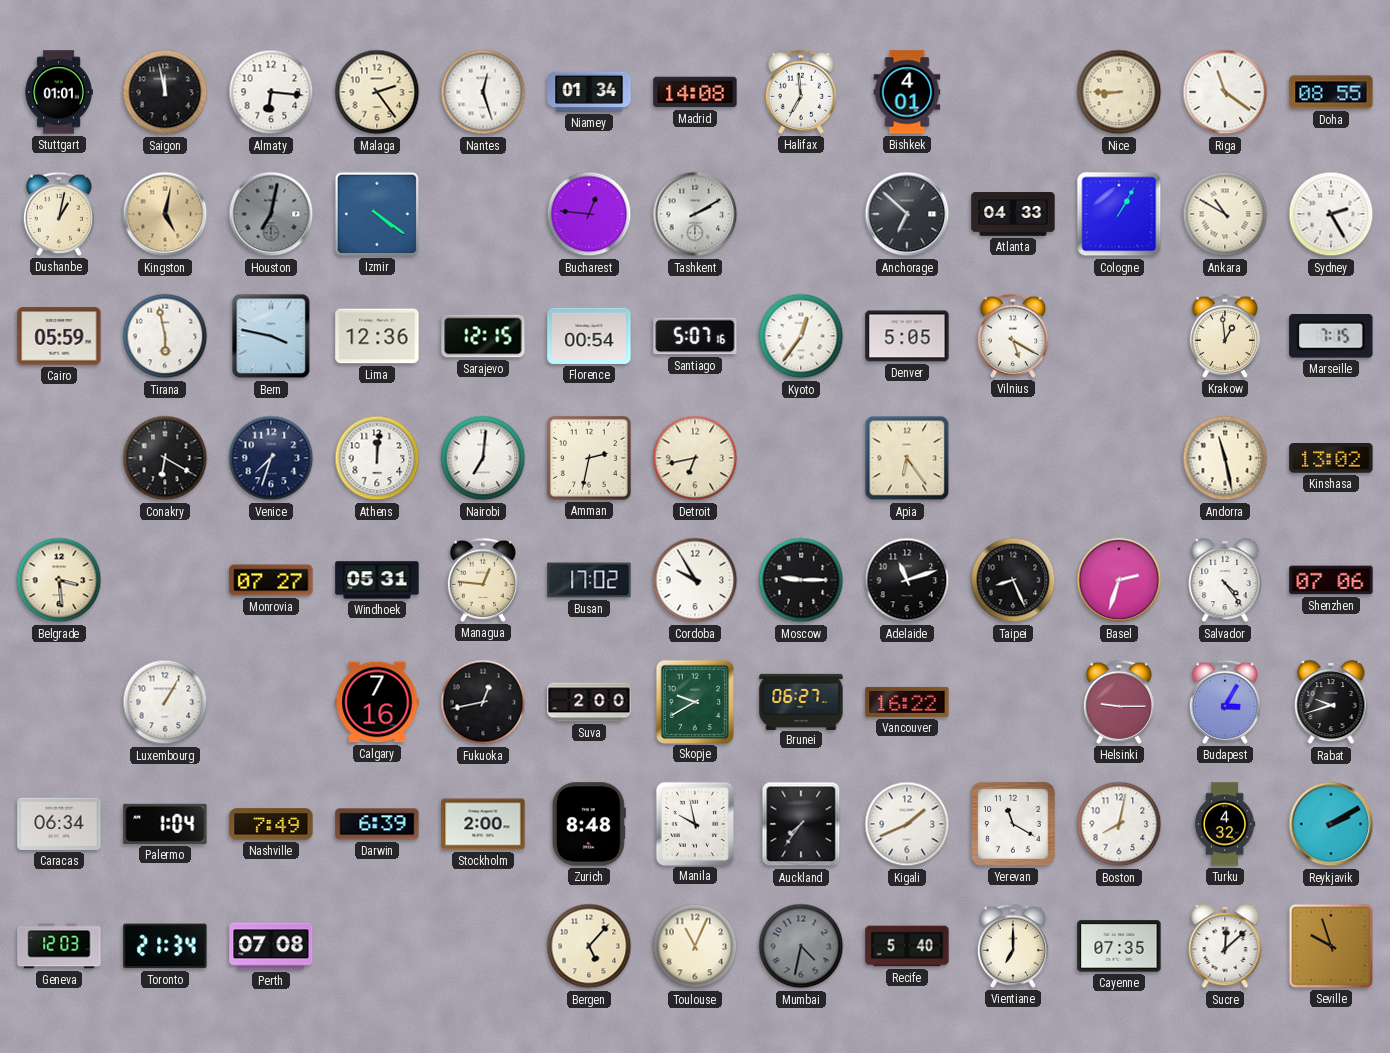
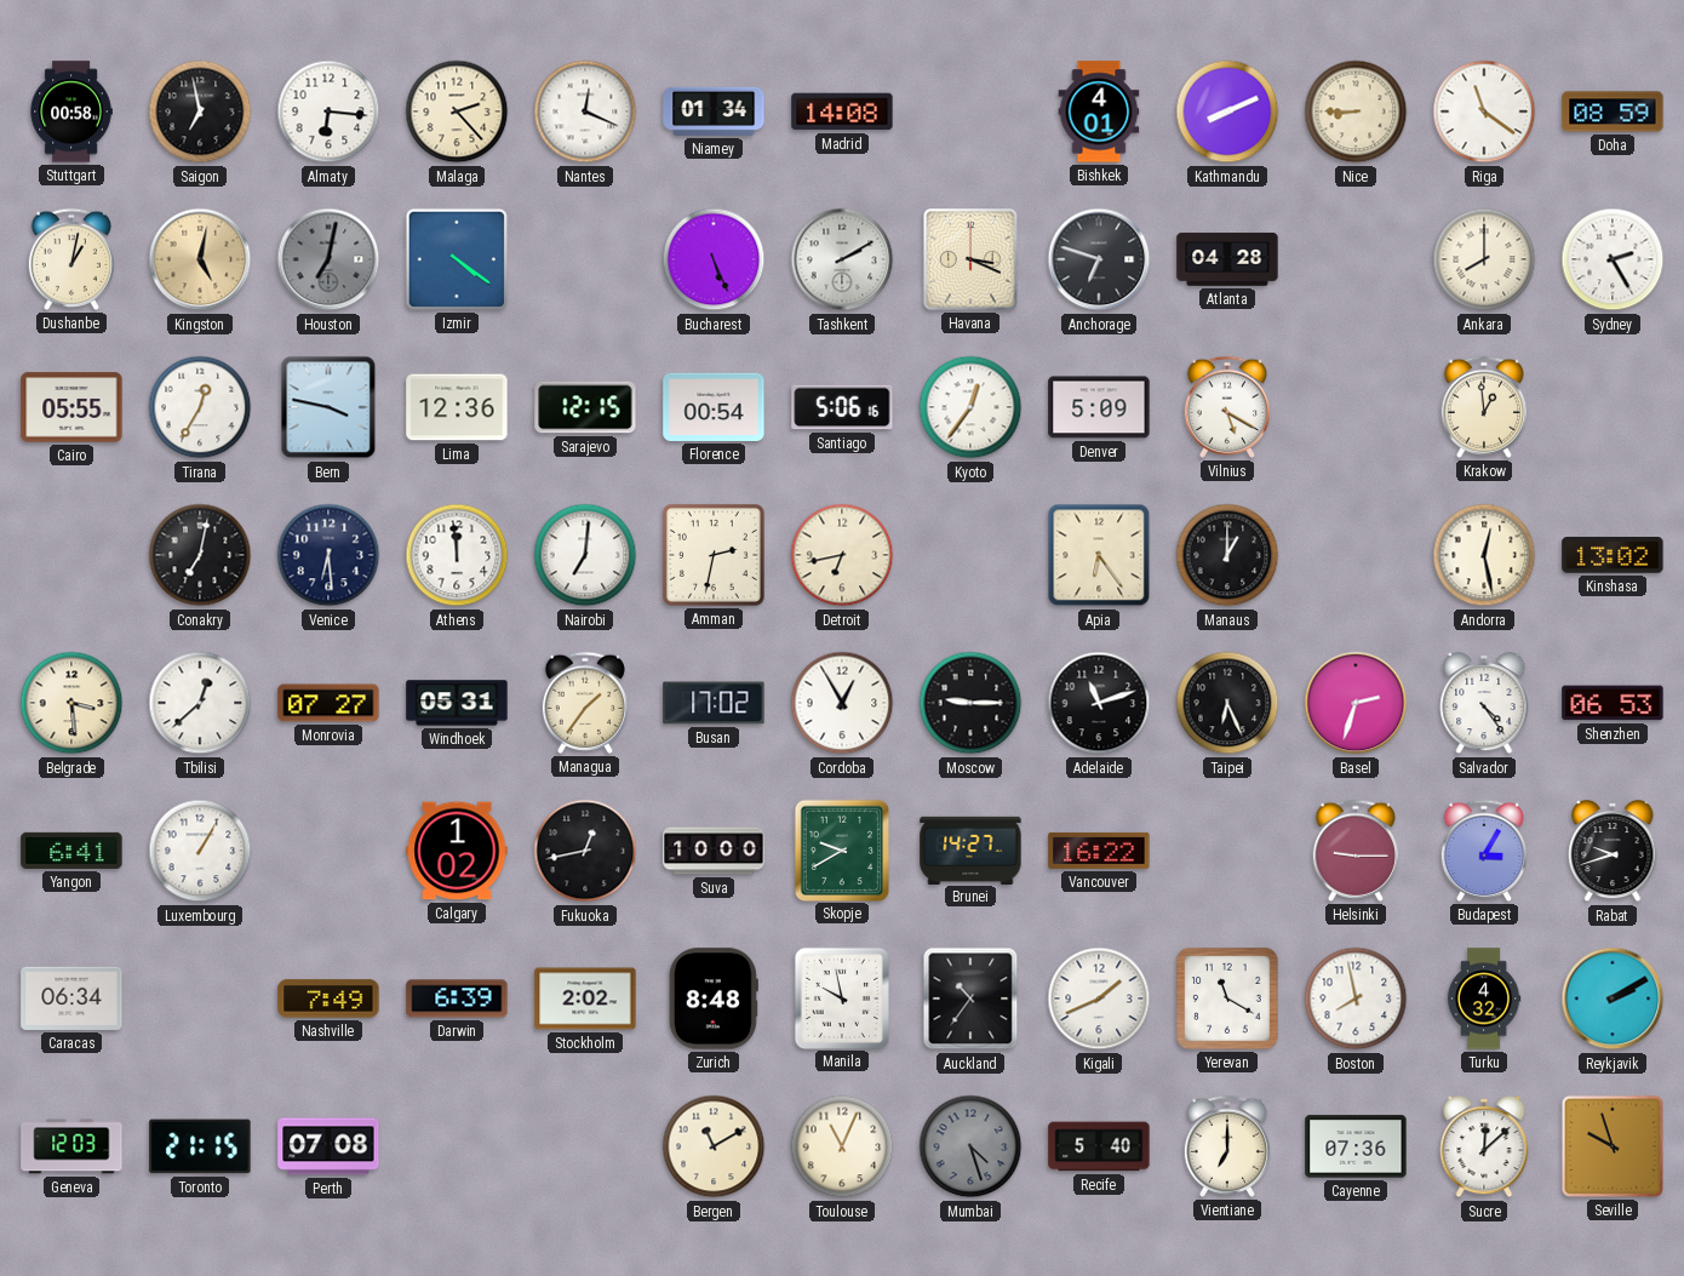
Stuttgart: 01:01 -> 00:58
Saigon: 11:58 -> 6:58
Malaga: 2:24 -> 2:23
Nantes: 12:27 -> 12:19
Halifax: 6:59 -> none
Kathmandu: none -> 8:11
Doha: 08:55 -> 08:59
Bucharest: 12:46 -> 5:26
Havana: none -> 3:19
Anchorage: 6:52 -> 6:48
Atlanta: 04:33 -> 04:28
Cologne: 1:05 -> none
Ankara: 10:50 -> 8:00
Cairo: 05:59 -> 05:55
Tirana: 5:58 -> 12:35
Santiago: 5:07 -> 5:06
Denver: 5:05 -> 5:09
Marseille: 7:15 -> none
Conakry: 6:20 -> 7:02
Venice: 7:33 -> 6:29
Athens: 12:01 -> 11:59
Manaus: none -> 1:00
Andorra: 11:28 -> 12:28
Tbilisi: none -> 12:38
Managua: 12:46 -> 1:36
Cordoba: 9:55 -> 12:55
Taipei: 8:26 -> 6:26
Shenzhen: 07:06 -> 06:53
Yangon: none -> 6:41
Calgary: 7:16 -> 1:02
Suva: 2:00 -> 10:00
Brunei: 06:27 -> 14:27
Palermo: 1:04 -> none
Stockholm: 2:00 -> 2:02
Auckland: 7:36 -> 10:36
Boston: 8:02 -> 7:58
Toronto: 21:34 -> 21:15
Bergen: 5:07 -> 11:10
Mumbai: 4:32 -> 4:27
Cayenne: 07:35 -> 07:36
